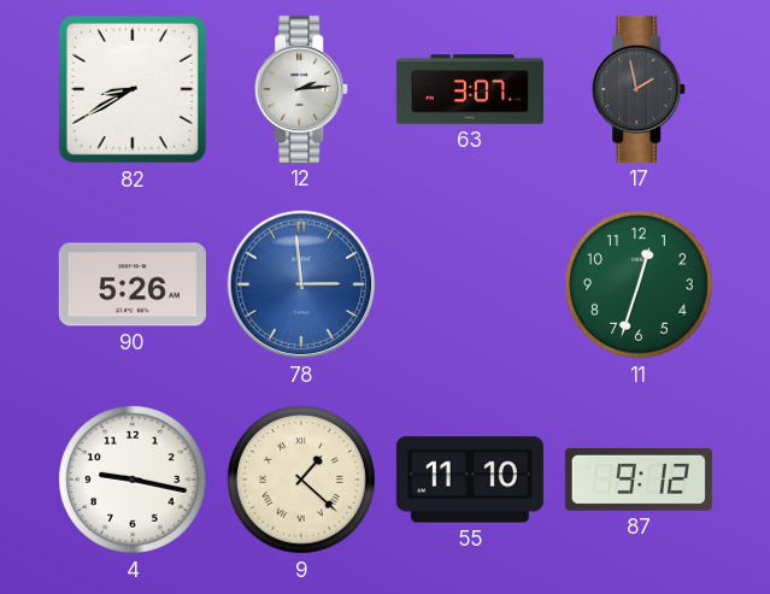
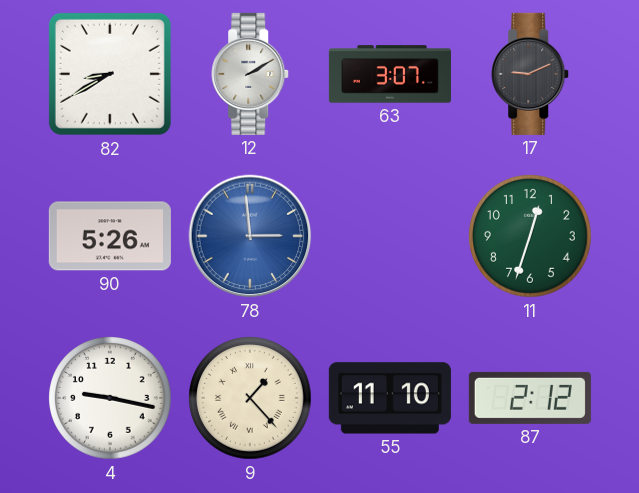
12: 2:14 -> 2:10
17: 1:58 -> 9:11
9: 1:22 -> 1:23
87: 9:12 -> 2:12
